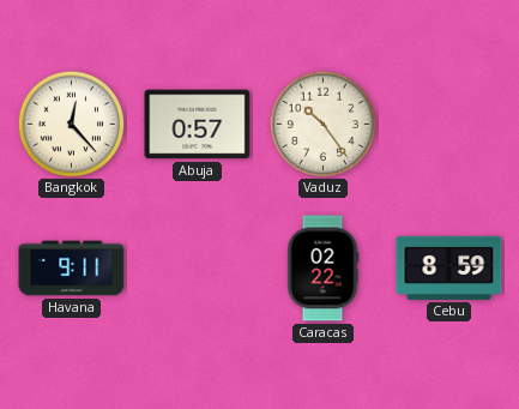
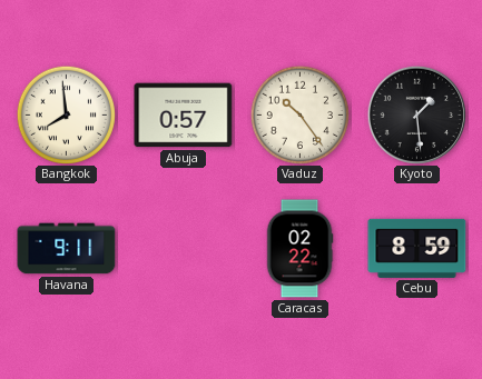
Bangkok: 12:23 -> 7:59
Kyoto: none -> 1:29
